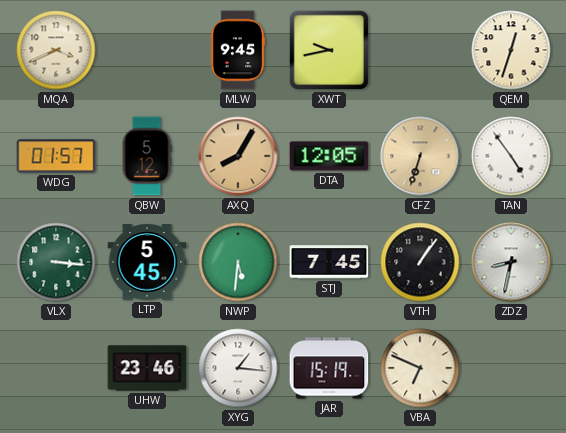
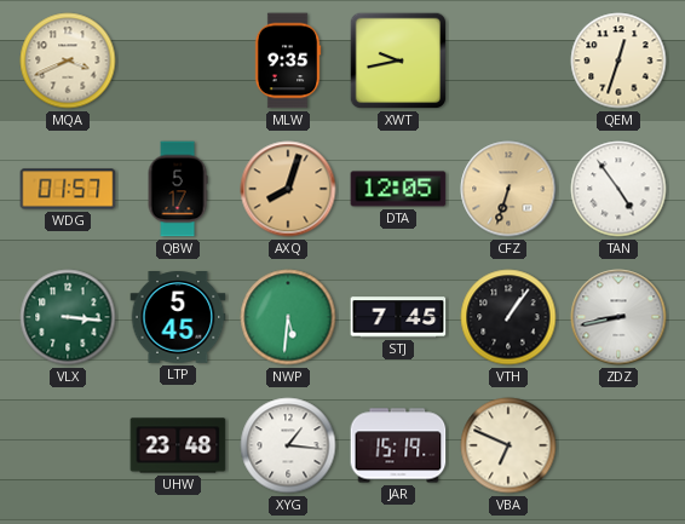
MLW: 9:45 -> 9:35
QBW: 5:12 -> 5:17
AXQ: 8:05 -> 8:03
ZDZ: 8:32 -> 8:43
UHW: 23:46 -> 23:48
